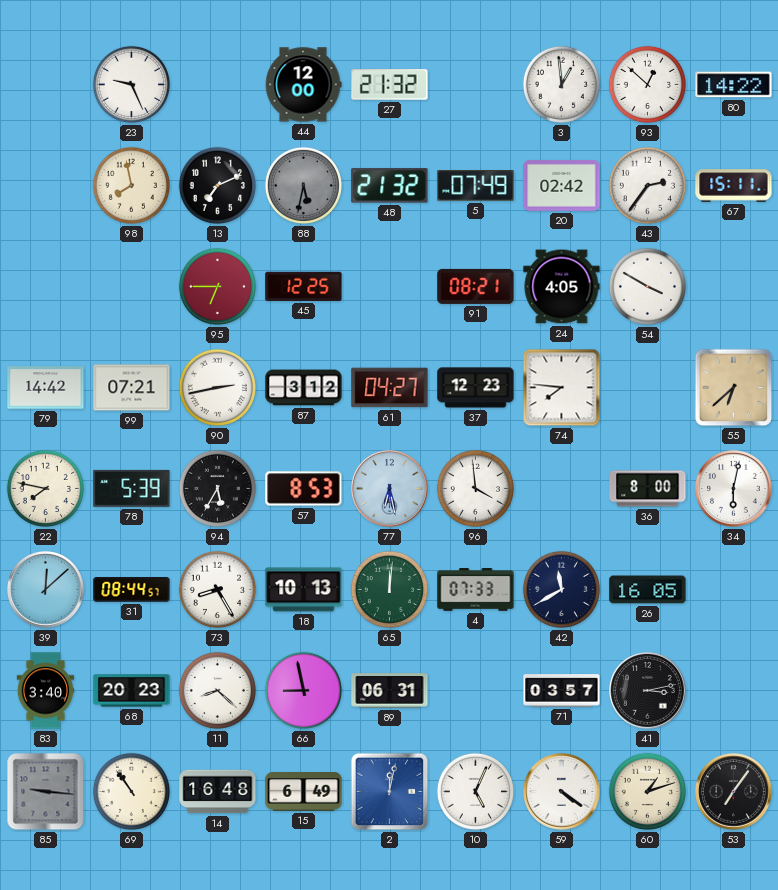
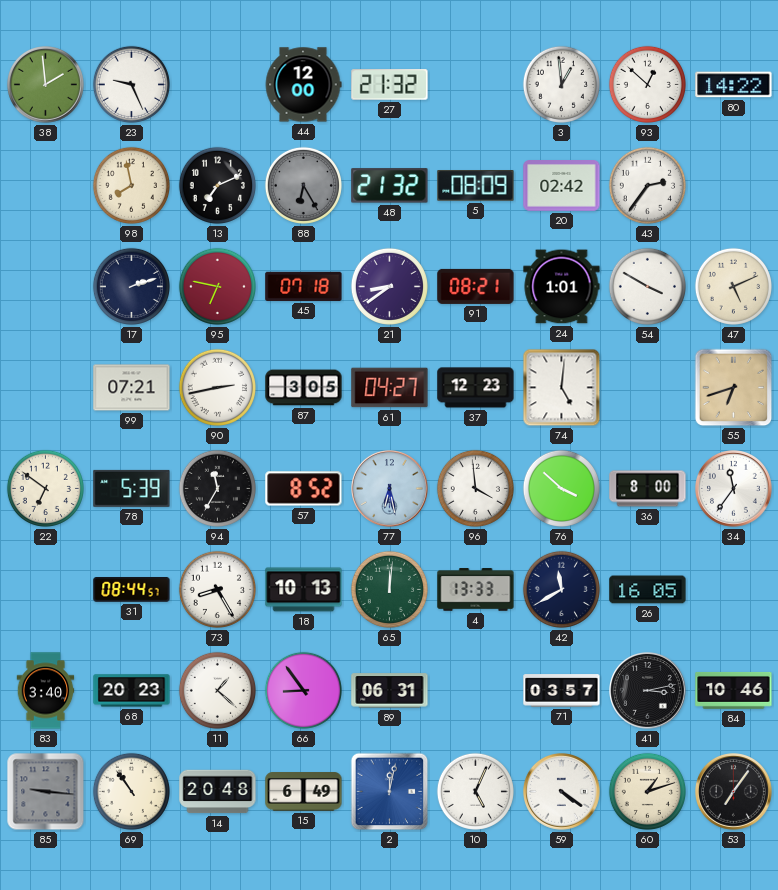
38: none -> 1:59
88: 5:32 -> 6:25
5: 07:49 -> 08:09
67: 15:11 -> none
17: none -> 2:12
95: 6:45 -> 6:47
45: 12:25 -> 07:18
21: none -> 8:39
24: 4:05 -> 1:01
47: none -> 5:11
79: 14:42 -> none
87: 3:12 -> 3:05
74: 7:46 -> 5:01
55: 6:38 -> 6:42
22: 7:47 -> 6:51
94: 5:35 -> 11:35
57: 8:53 -> 8:52
76: none -> 3:52
34: 6:02 -> 11:36
39: 12:08 -> none
4: 07:33 -> 13:33
11: 8:22 -> 1:22
66: 8:58 -> 8:54
84: none -> 10:46
14: 16:48 -> 20:48
